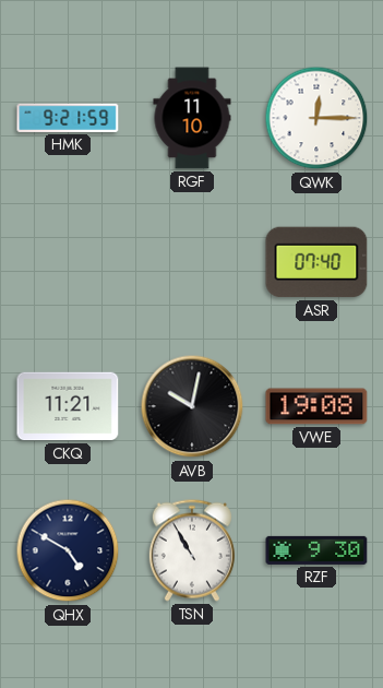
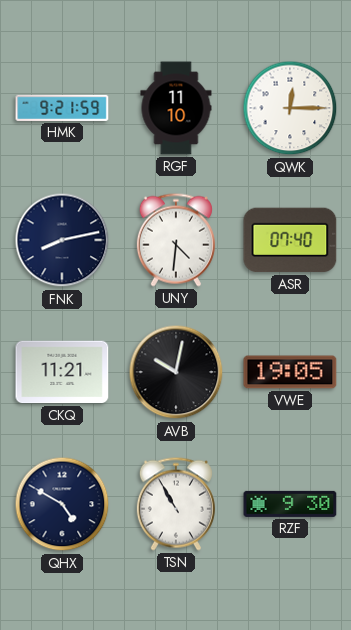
FNK: none -> 8:13
UNY: none -> 4:31
VWE: 19:08 -> 19:05
